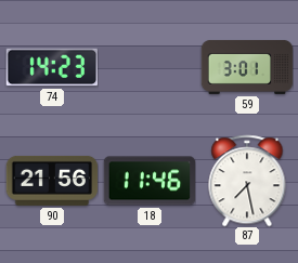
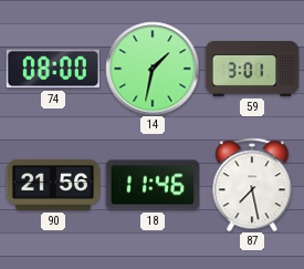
74: 14:23 -> 08:00
14: none -> 1:32
